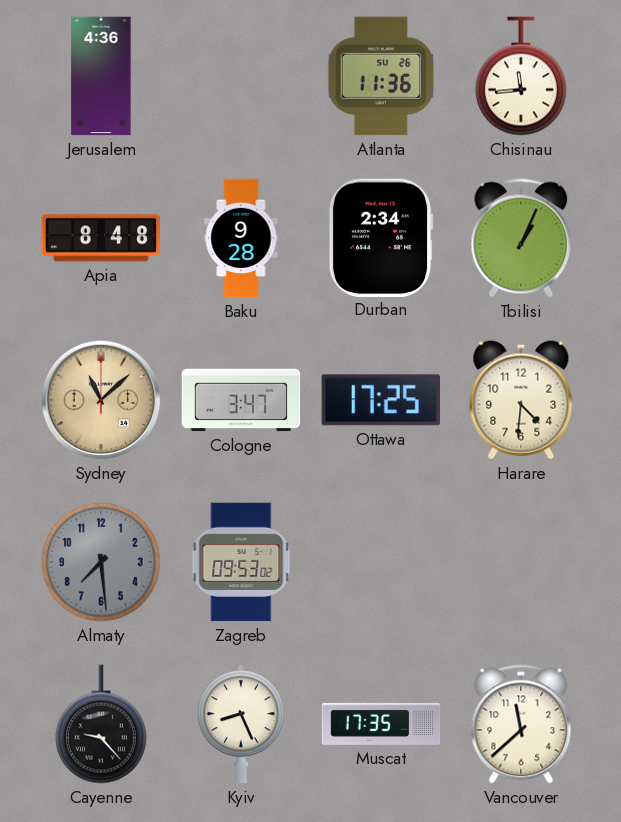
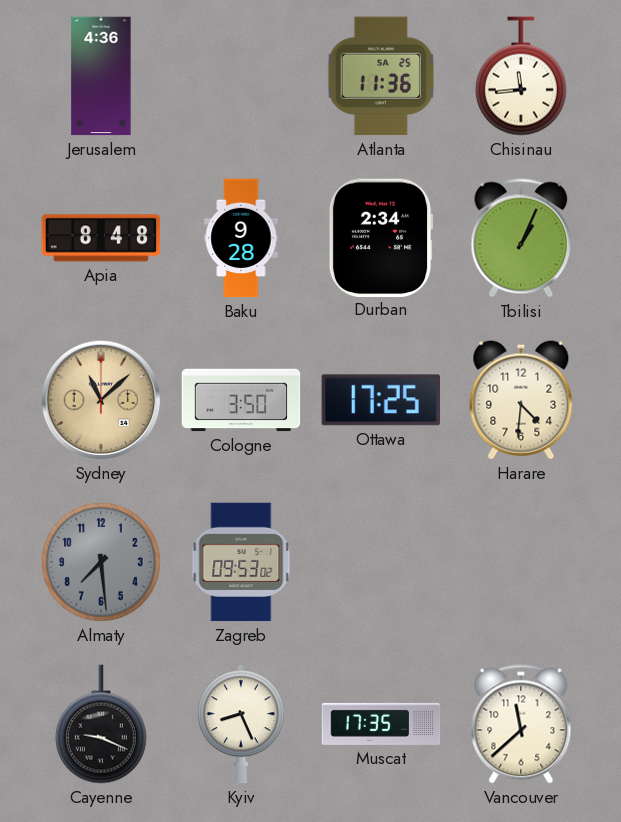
Atlanta date: SU 26 -> SA 25
Cologne: 3:47 -> 3:50
Cayenne: 9:23 -> 9:19
